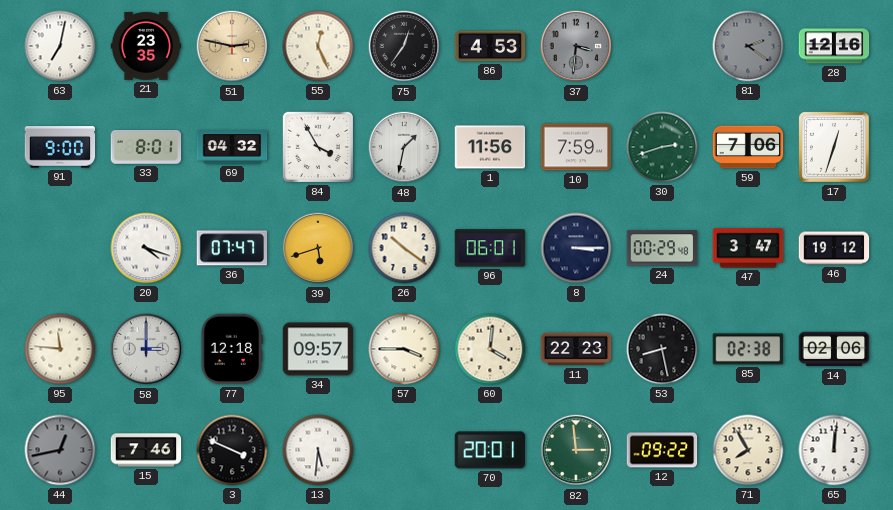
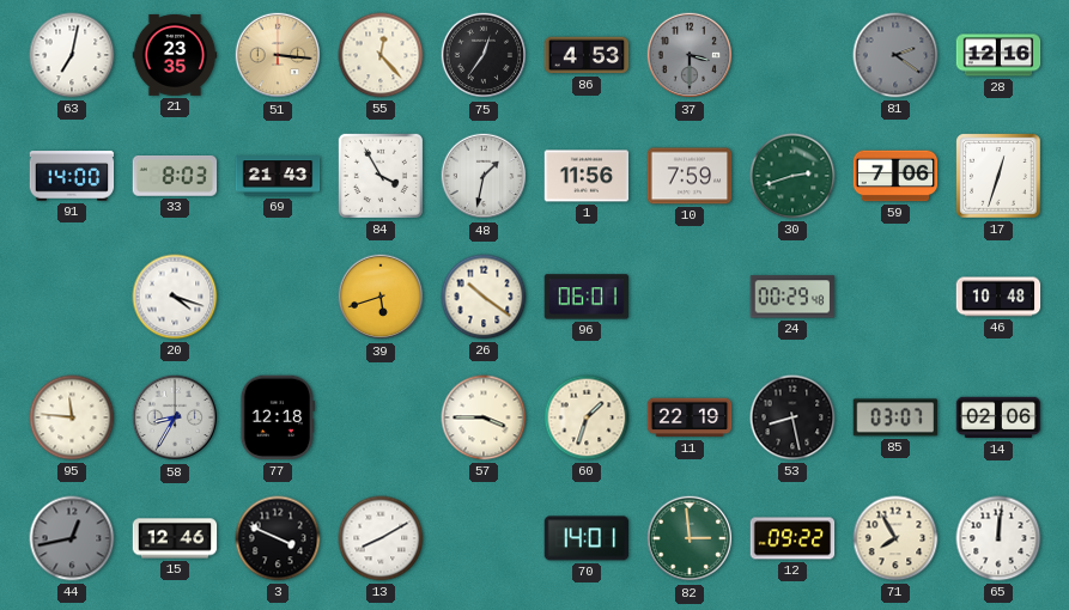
51: 2:47 -> 3:16
55: 12:26 -> 12:23
37: 3:31 -> 3:30
91: 9:00 -> 14:00
33: 8:01 -> 8:03
69: 04:32 -> 21:43
36: 07:47 -> none
8: 3:15 -> none
47: 3:47 -> none
46: 19:12 -> 10:48
58: 3:00 -> 8:35
34: 09:57 -> none
60: 4:01 -> 1:33
11: 22:23 -> 22:19
85: 02:38 -> 03:07
15: 7:46 -> 12:46
13: 5:31 -> 8:10
70: 20:01 -> 14:01
